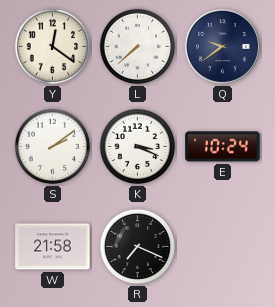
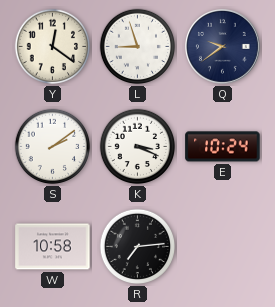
L: 7:38 -> 8:57
W: 21:58 -> 10:58
R: 7:19 -> 7:14
